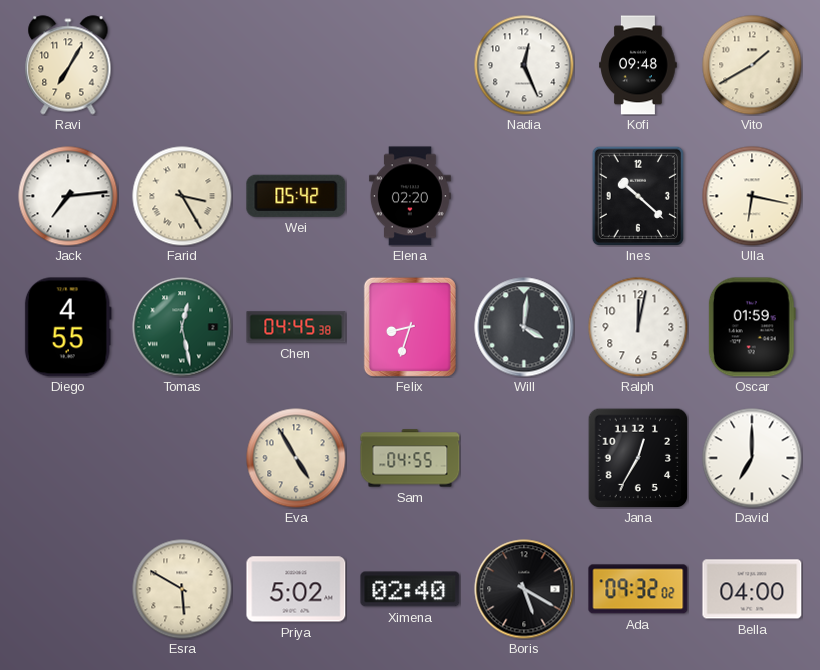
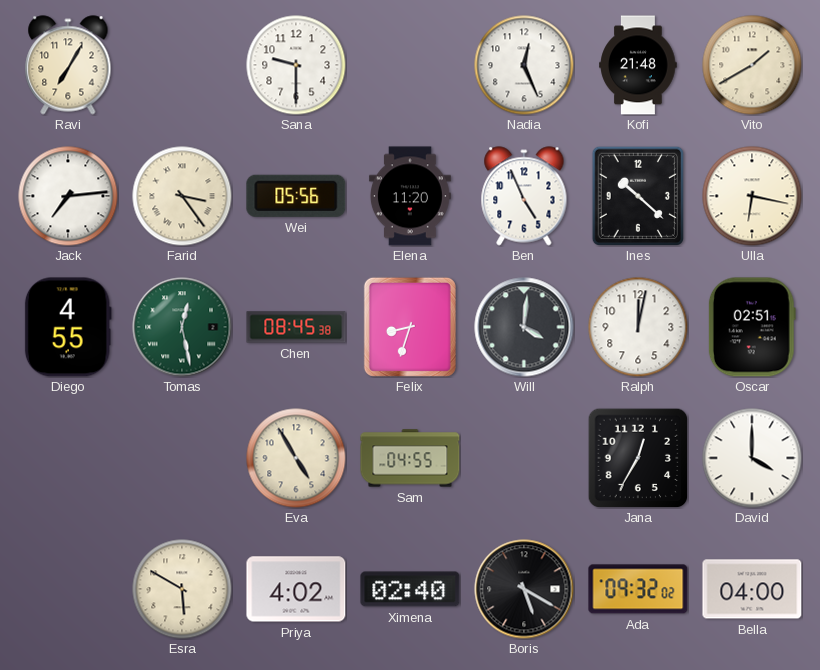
Sana: none -> 9:30
Kofi: 09:48 -> 21:48
Farid: 3:25 -> 3:24
Wei: 05:42 -> 05:56
Elena: 02:20 -> 11:20
Ben: none -> 4:56
Chen: 04:45 -> 08:45
Oscar: 01:59 -> 02:51
David: 7:00 -> 4:00
Priya: 5:02 -> 4:02
